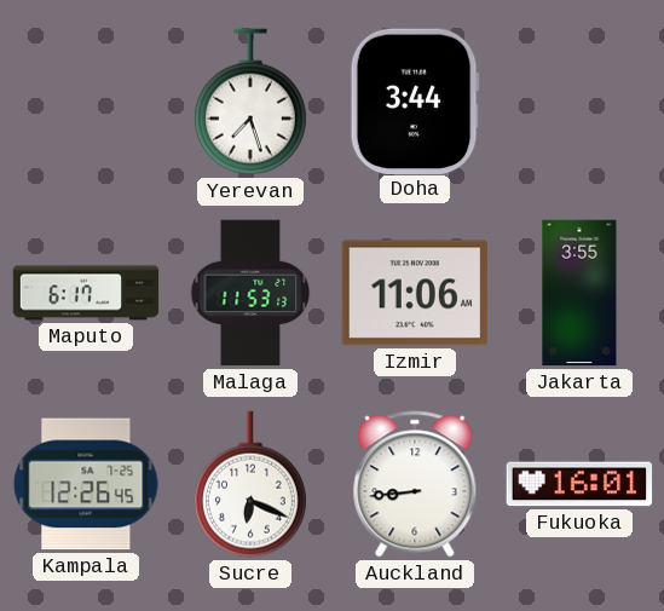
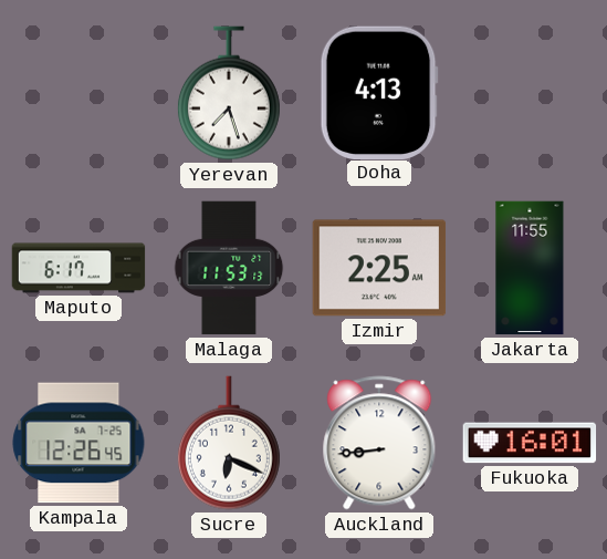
Doha: 3:44 -> 4:13
Izmir: 11:06 -> 2:25
Jakarta: 3:55 -> 11:55
